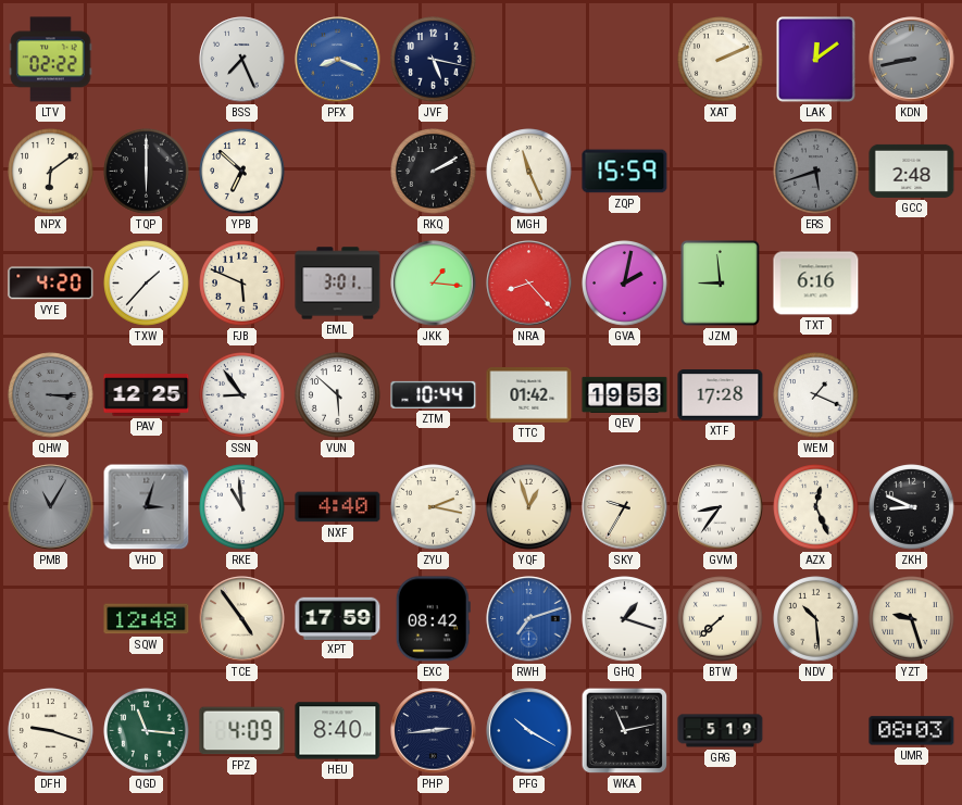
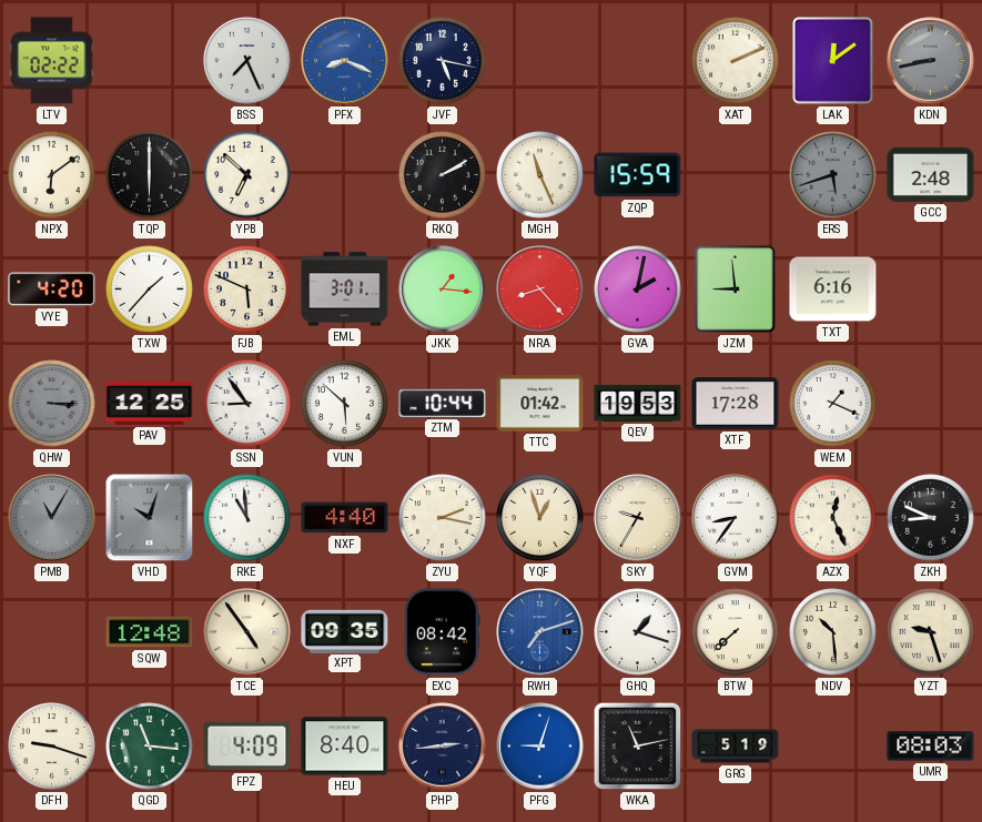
VHD: 3:03 -> 10:03
XPT: 17:59 -> 09:35
PFG: 10:20 -> 9:03
